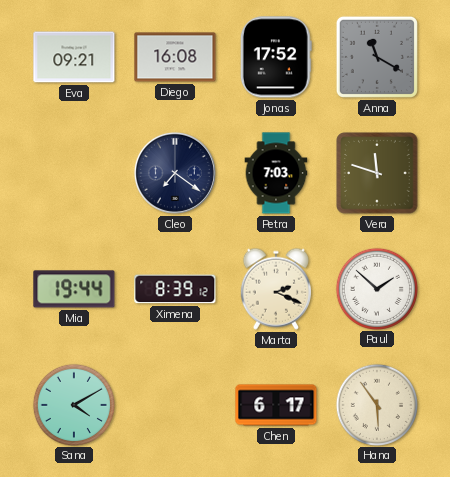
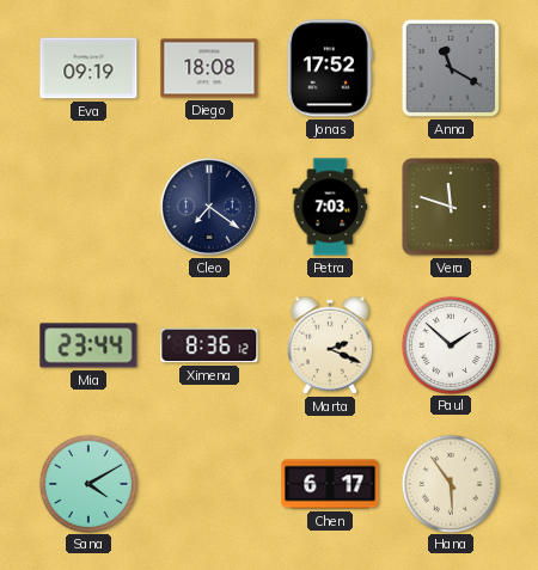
Eva: 09:21 -> 09:19
Diego: 16:08 -> 18:08
Mia: 19:44 -> 23:44
Ximena: 8:39 -> 8:36
